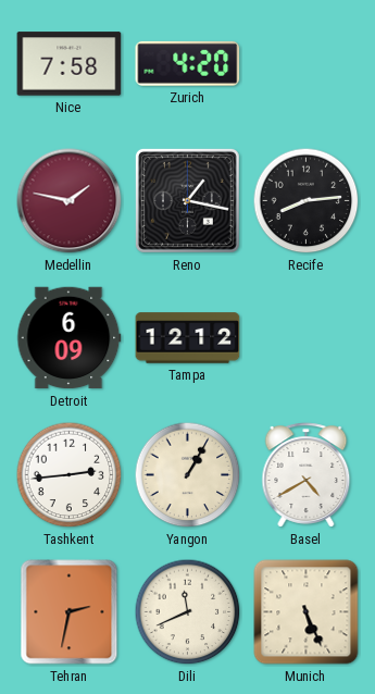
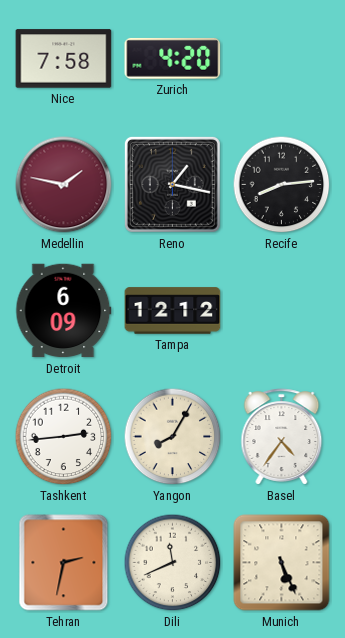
Yangon: 1:05 -> 8:05
Basel: 4:40 -> 4:36
